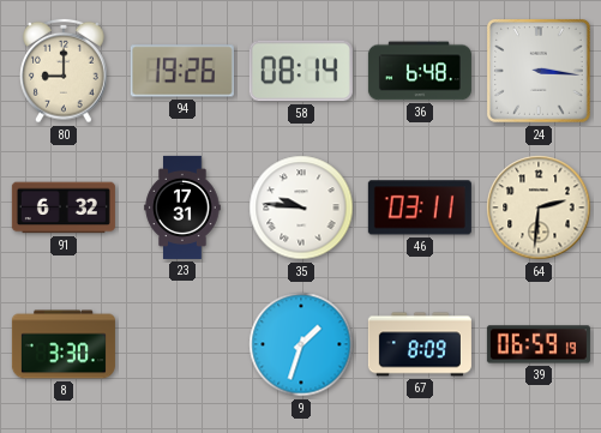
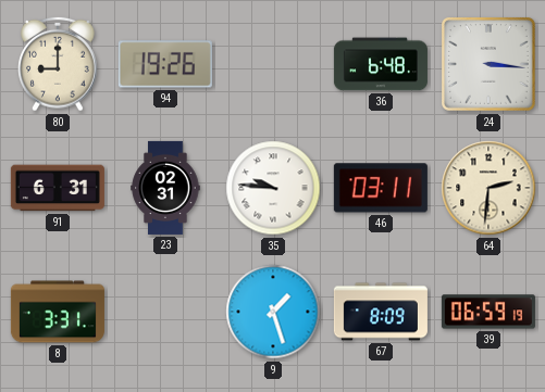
58: 08:14 -> none
91: 6:32 -> 6:31
23: 17:31 -> 02:31
8: 3:30 -> 3:31
9: 1:33 -> 1:27
